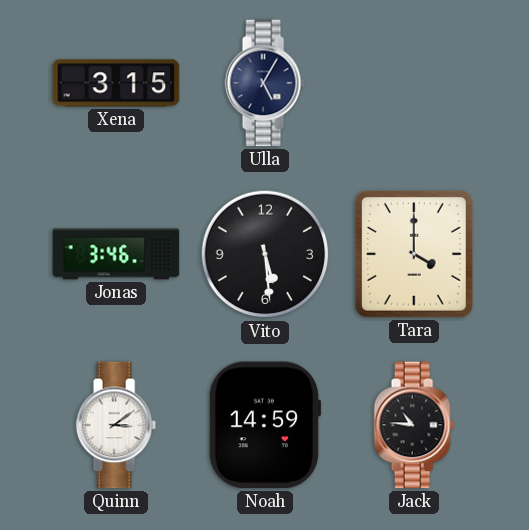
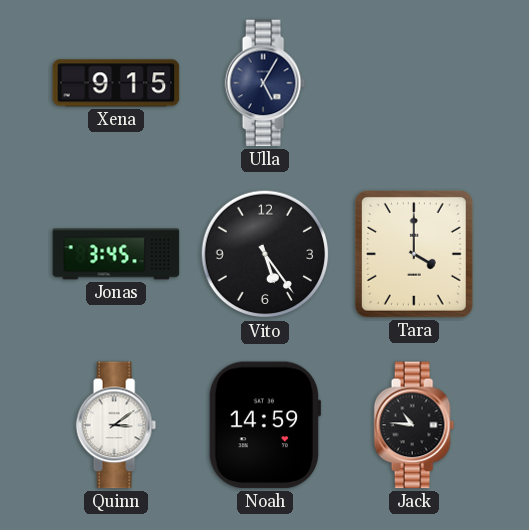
Xena: 3:15 -> 9:15
Jonas: 3:46 -> 3:45
Vito: 5:29 -> 5:24
